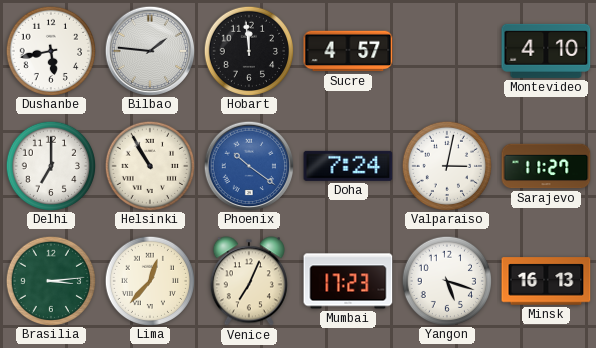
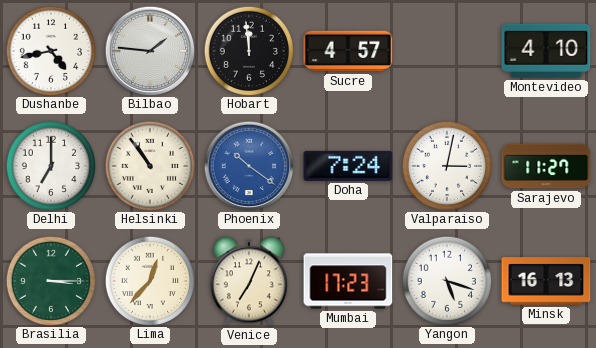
Dushanbe: 5:43 -> 4:43
Helsinki: 10:55 -> 10:54
Brasilia: 3:14 -> 3:15
